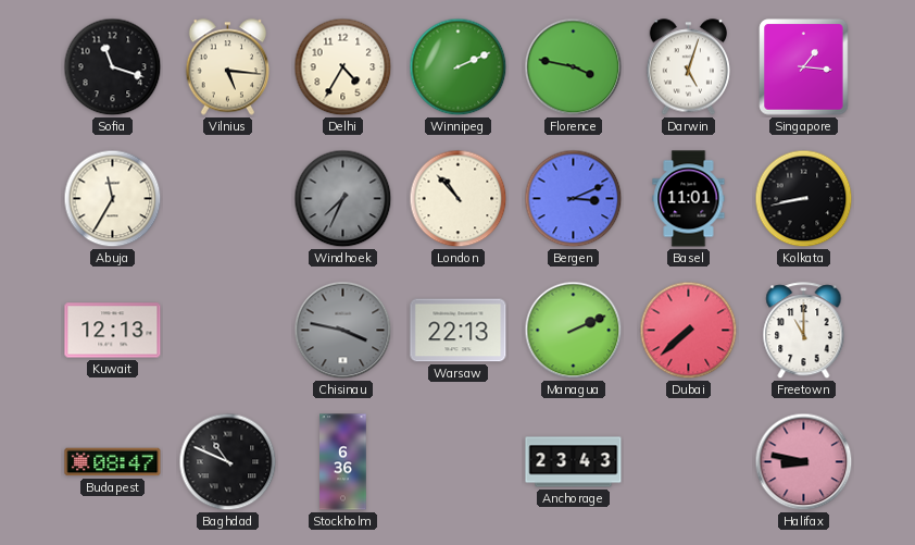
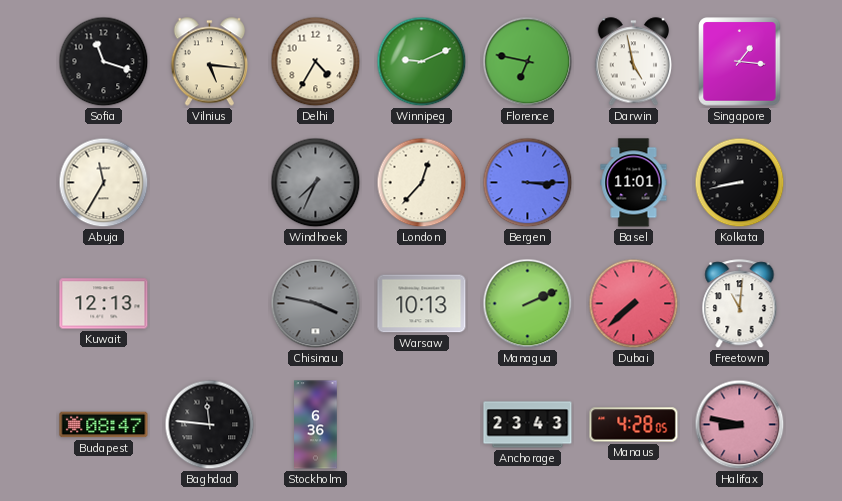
Winnipeg: 2:11 -> 9:11
Florence: 3:47 -> 6:47
Darwin: 5:03 -> 4:58
London: 10:53 -> 12:37
Bergen: 3:11 -> 3:15
Warsaw: 22:13 -> 10:13
Freetown: 11:00 -> 11:01
Baghdad: 10:49 -> 11:46
Manaus: none -> 4:28
